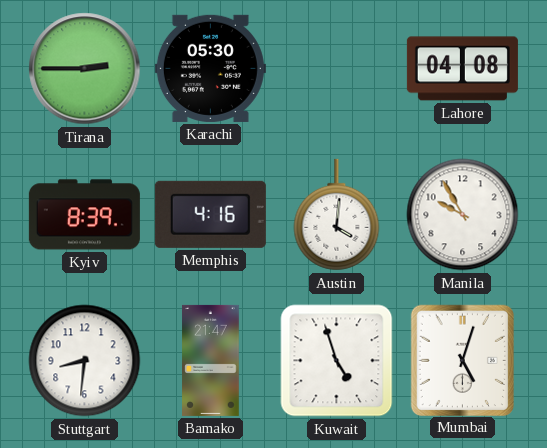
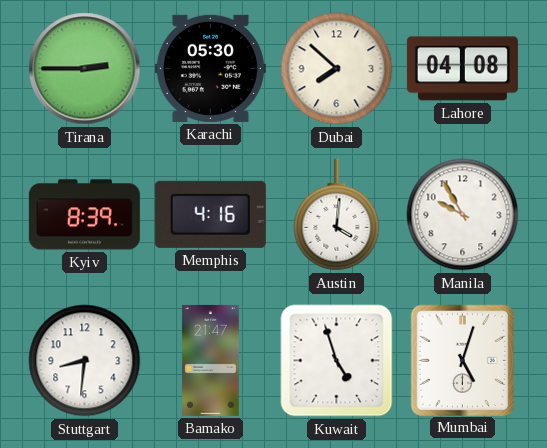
Dubai: none -> 7:52
